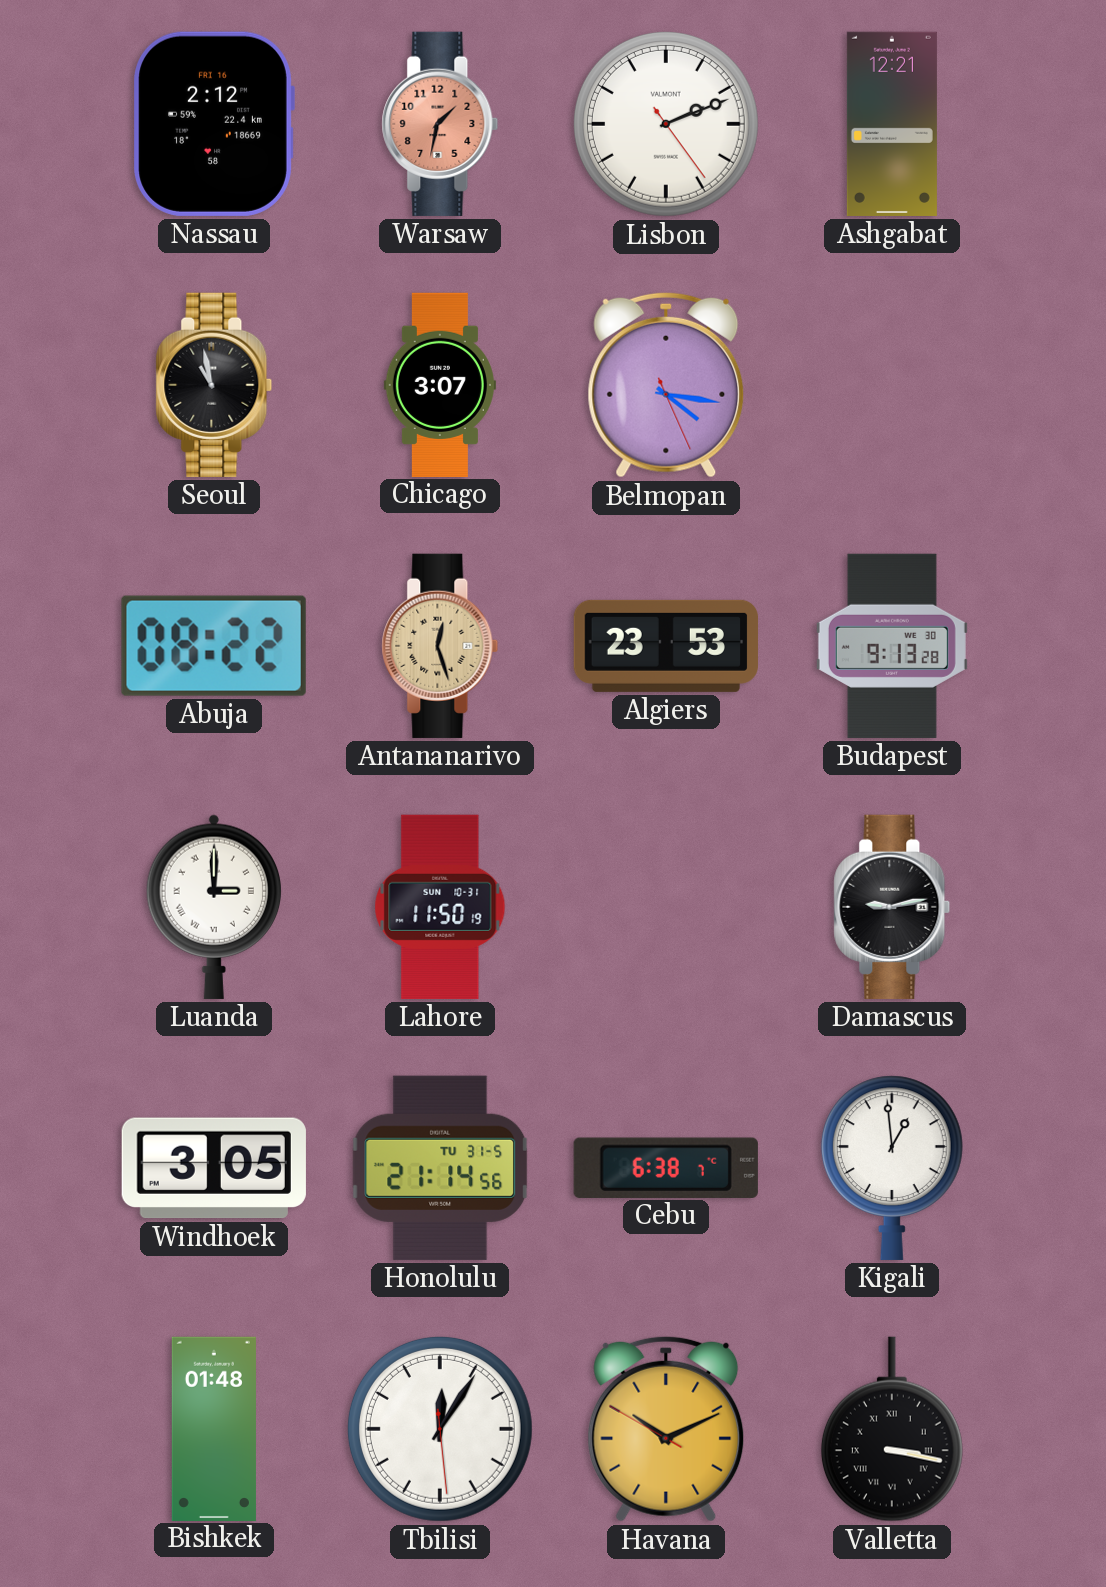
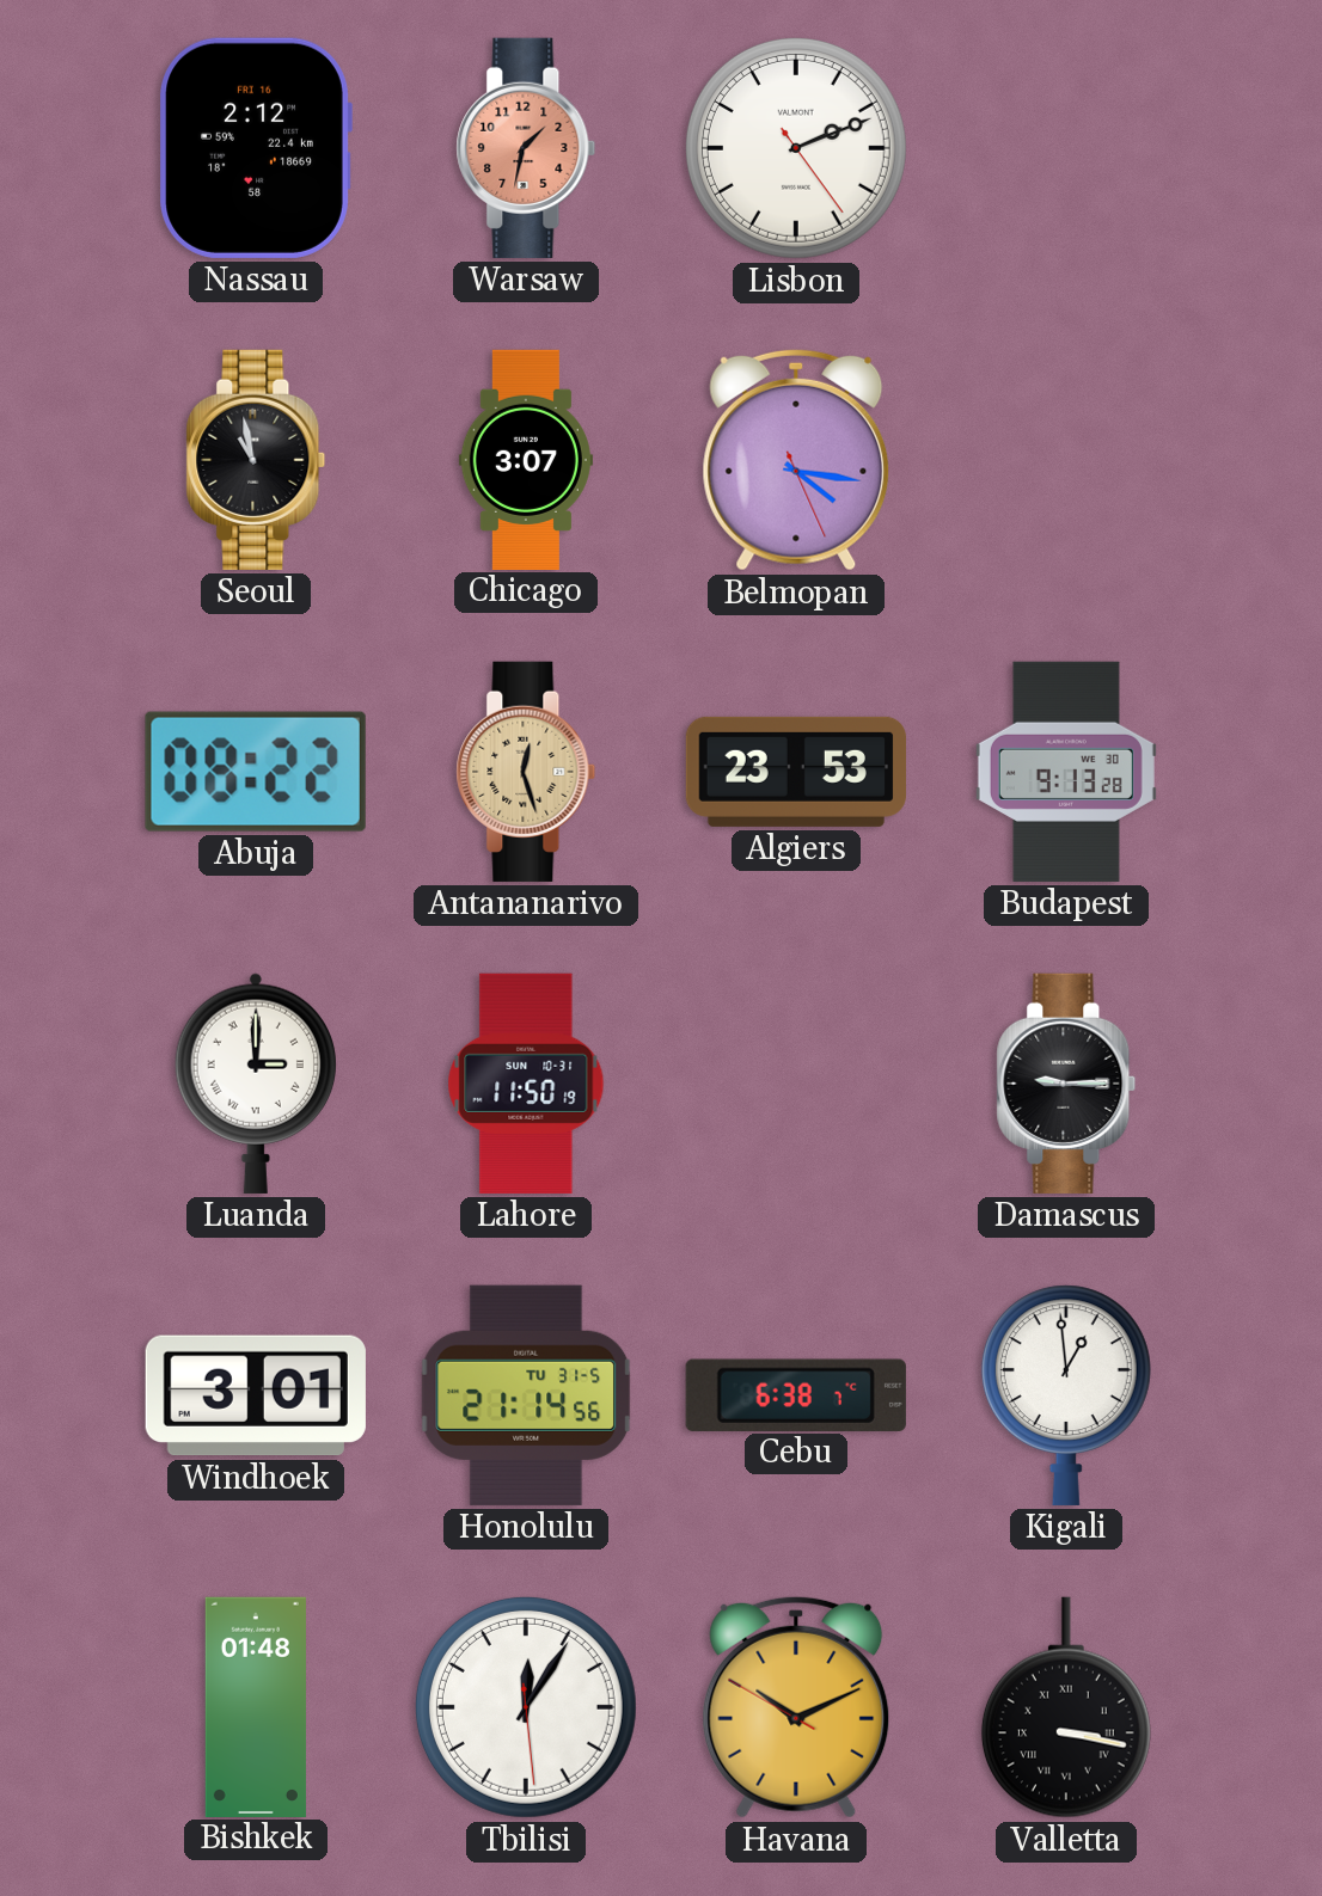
Ashgabat: 12:21 -> none
Damascus: 9:13 -> 9:15
Windhoek: 3:05 -> 3:01
